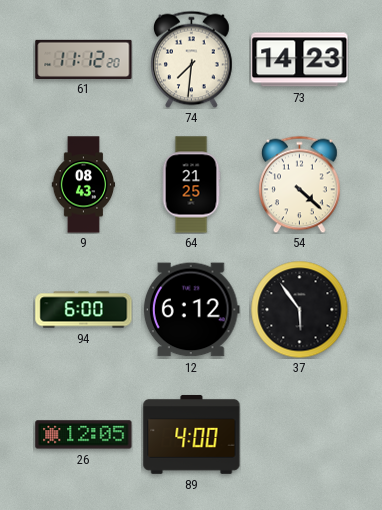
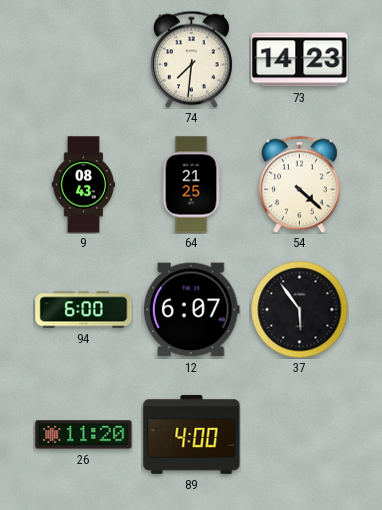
61: 11:12 -> none
12: 6:12 -> 6:07
26: 12:05 -> 11:20
